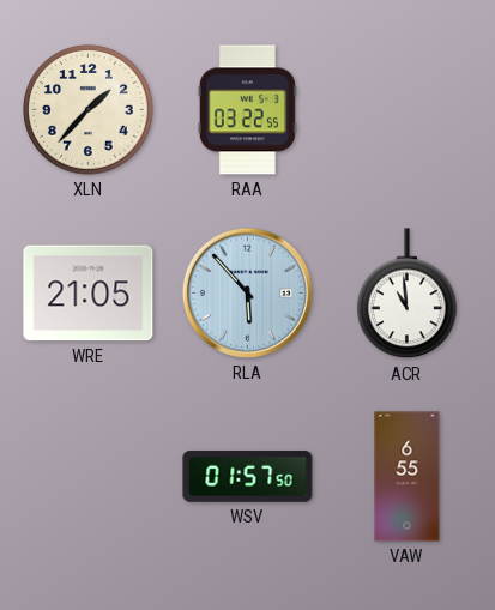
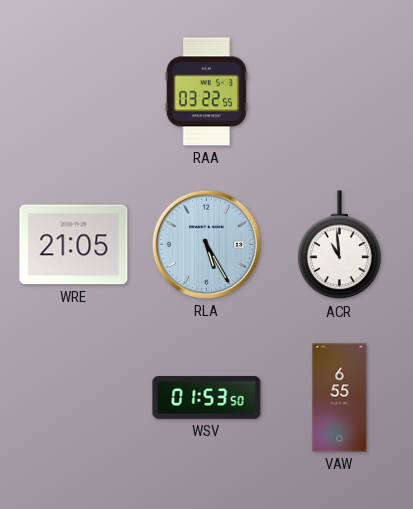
XLN: 1:37 -> none
RLA: 5:53 -> 5:25
WSV: 01:57 -> 01:53
